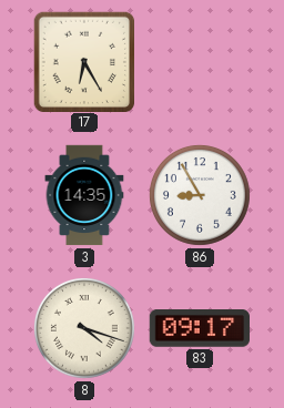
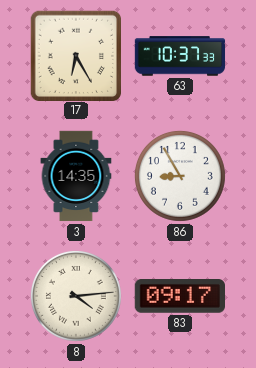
63: none -> 10:37
8: 4:18 -> 4:14
